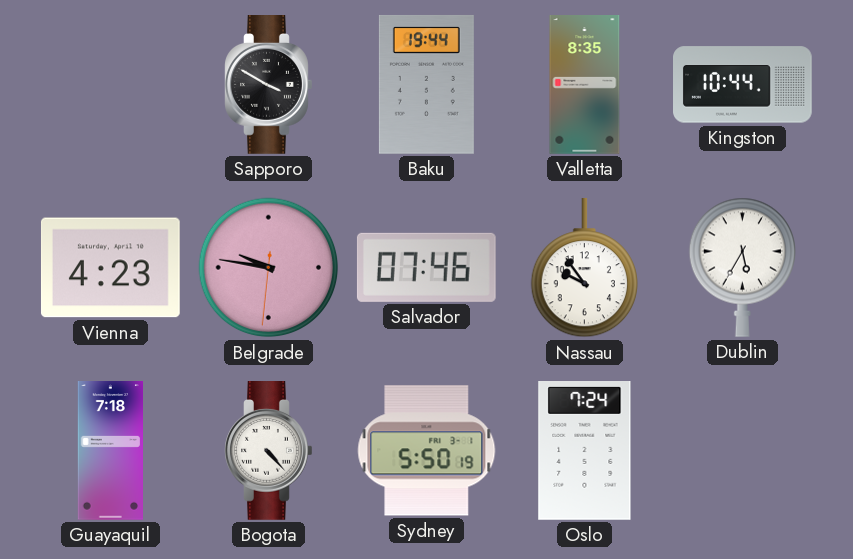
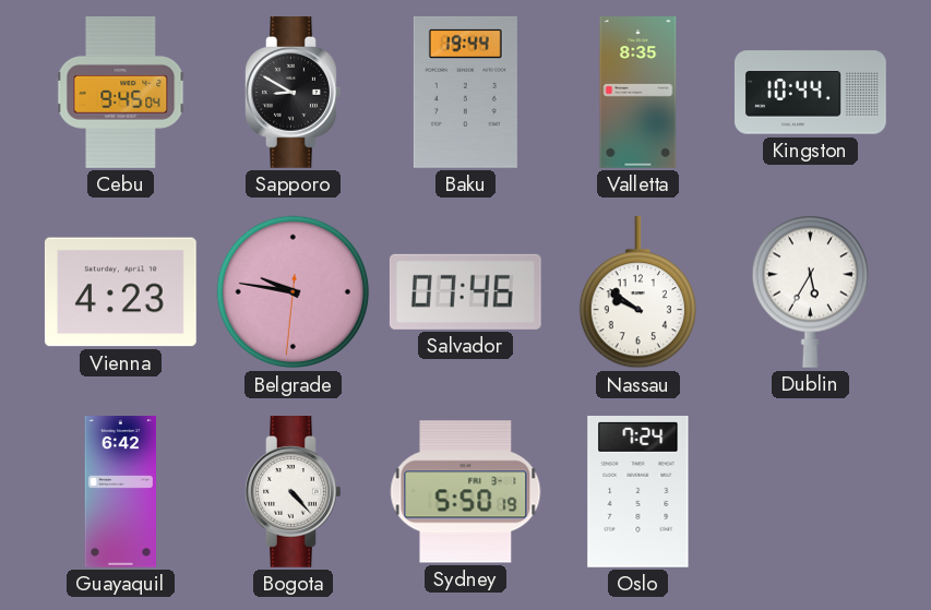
Cebu: none -> 9:45
Sapporo: 3:50 -> 8:50
Nassau: 9:54 -> 9:51
Guayaquil: 7:18 -> 6:42
